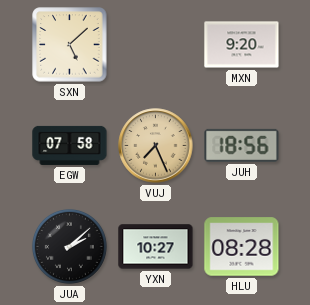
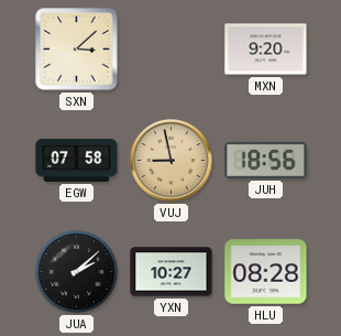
SXN: 5:08 -> 3:08
VUJ: 7:26 -> 8:58
